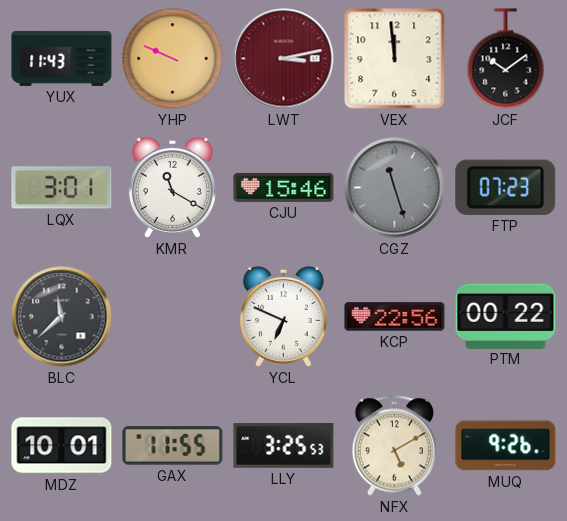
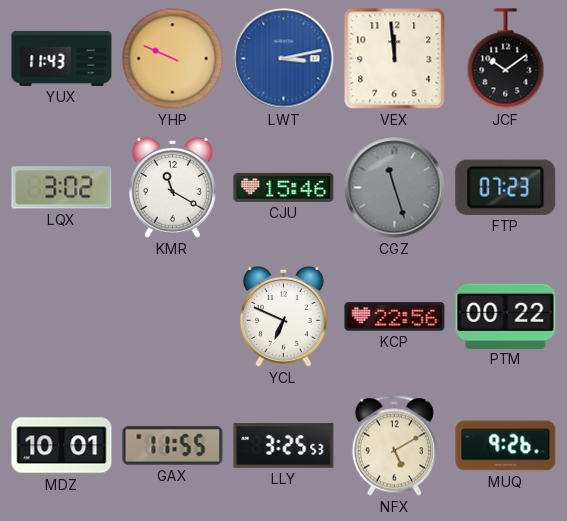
LWT dial: burgundy -> blue
LQX: 3:01 -> 3:02
BLC: 11:38 -> none
